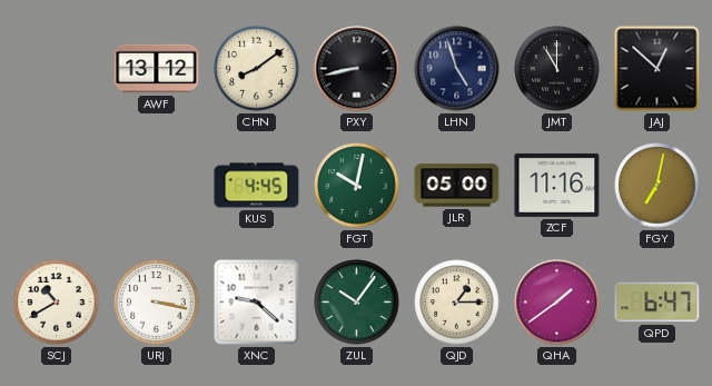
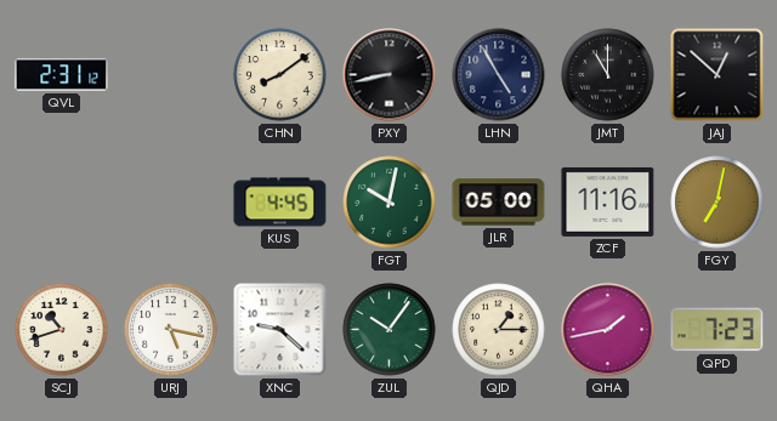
QVL: none -> 2:31
AWF: 13:12 -> none
LHN: 4:57 -> 4:55
SCJ: 10:40 -> 10:42
URJ: 3:17 -> 5:17
QHA: 1:39 -> 1:43
QPD: 6:47 -> 7:23
